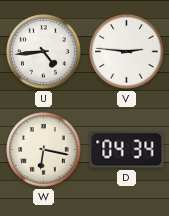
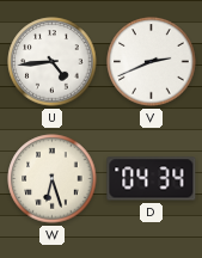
V: 2:46 -> 2:41
W: 6:17 -> 6:27
